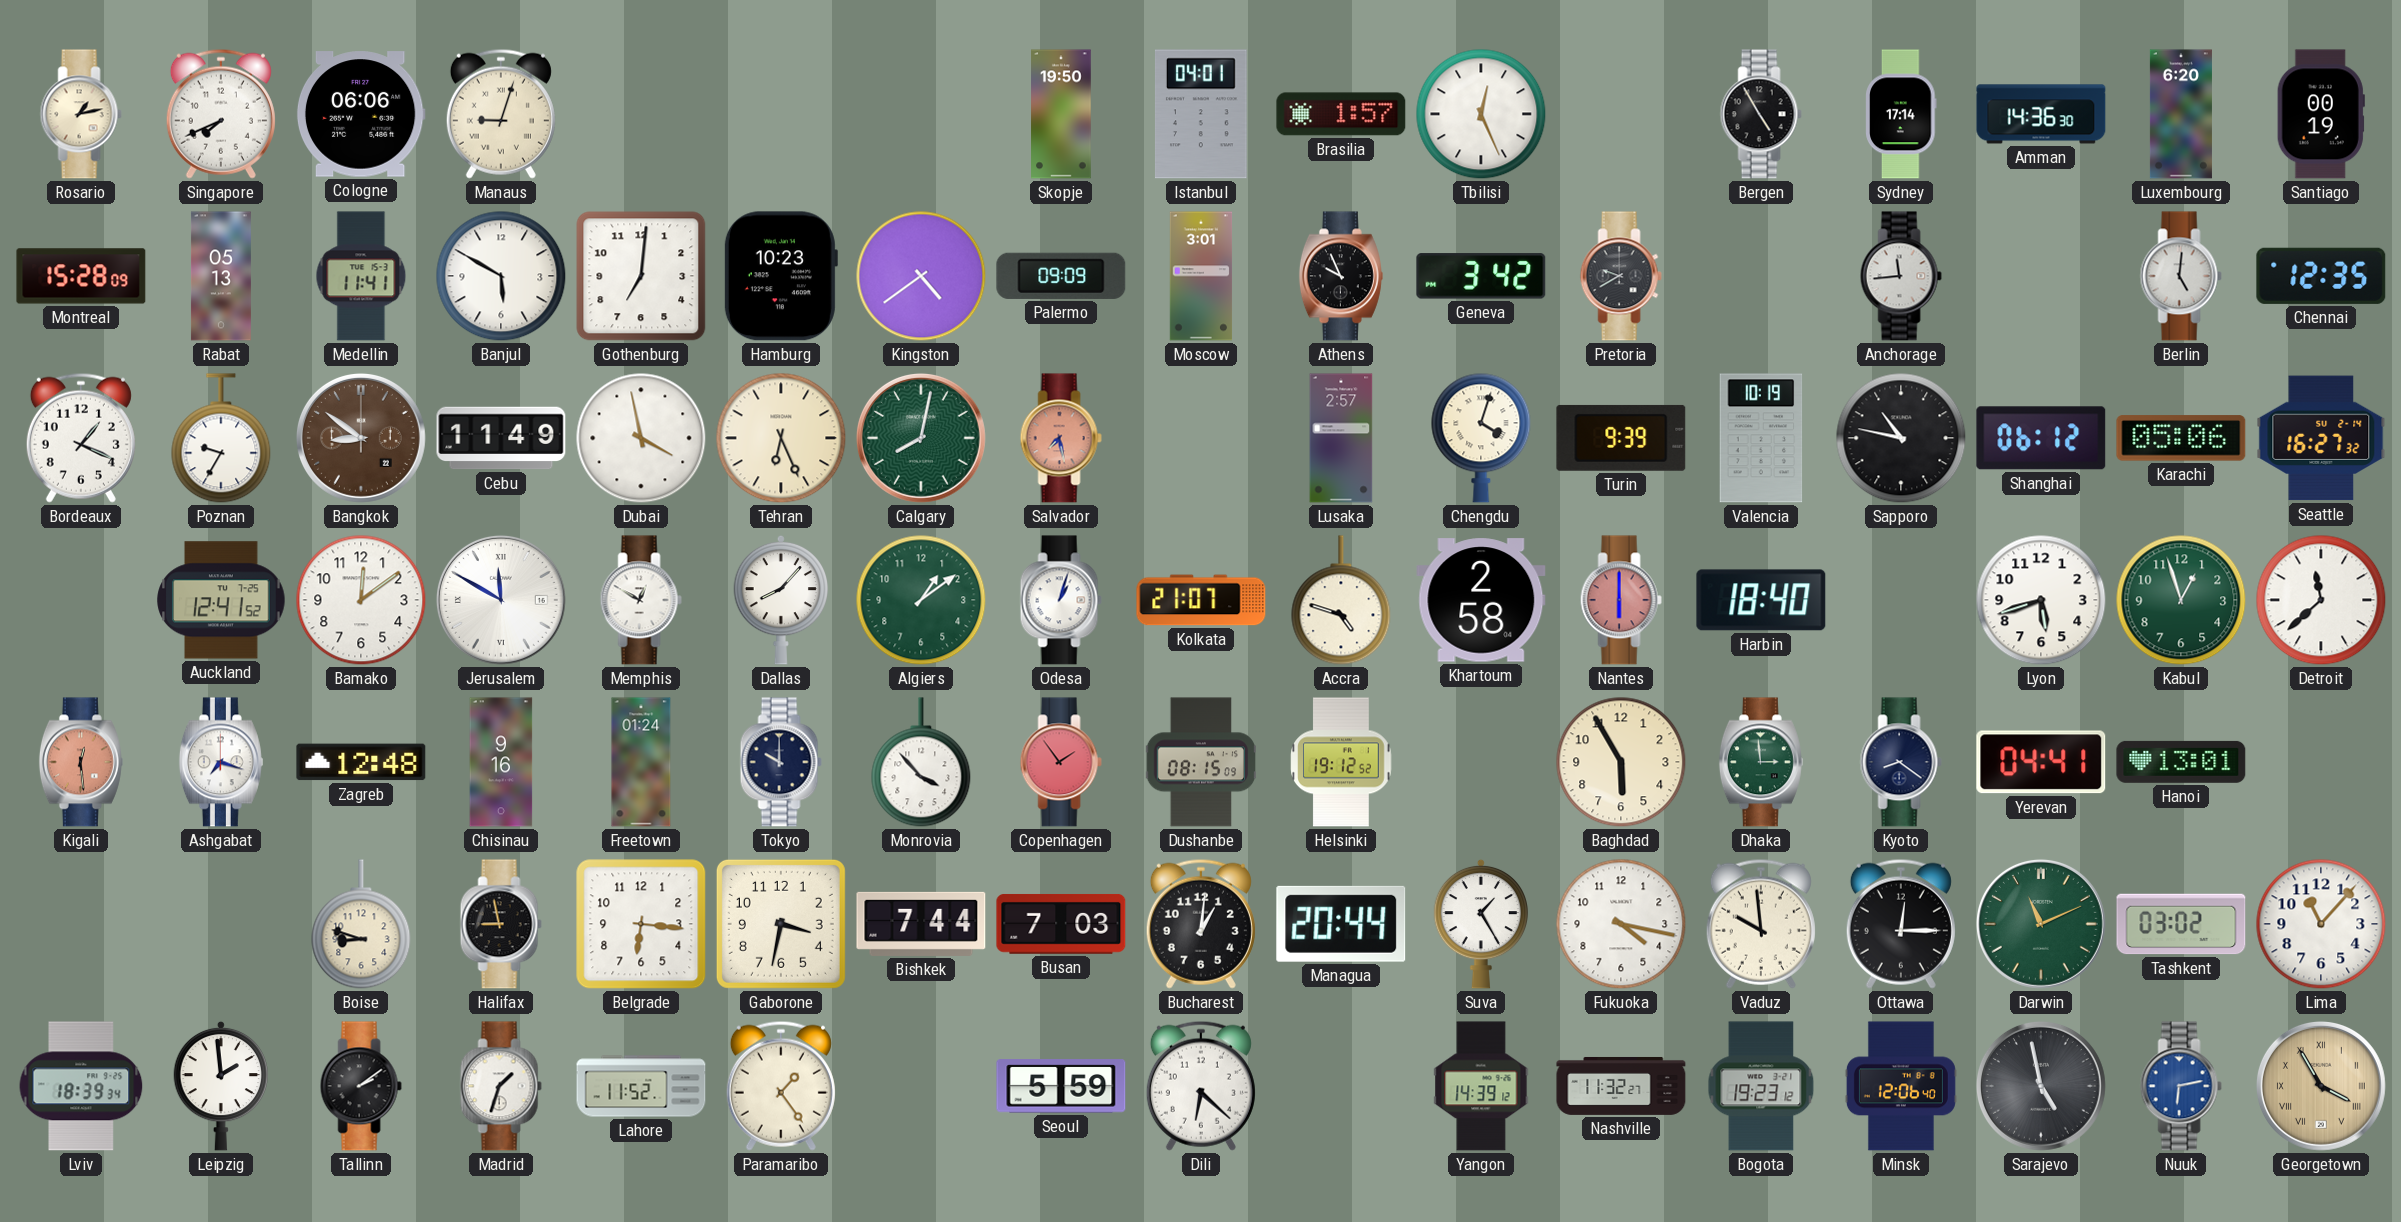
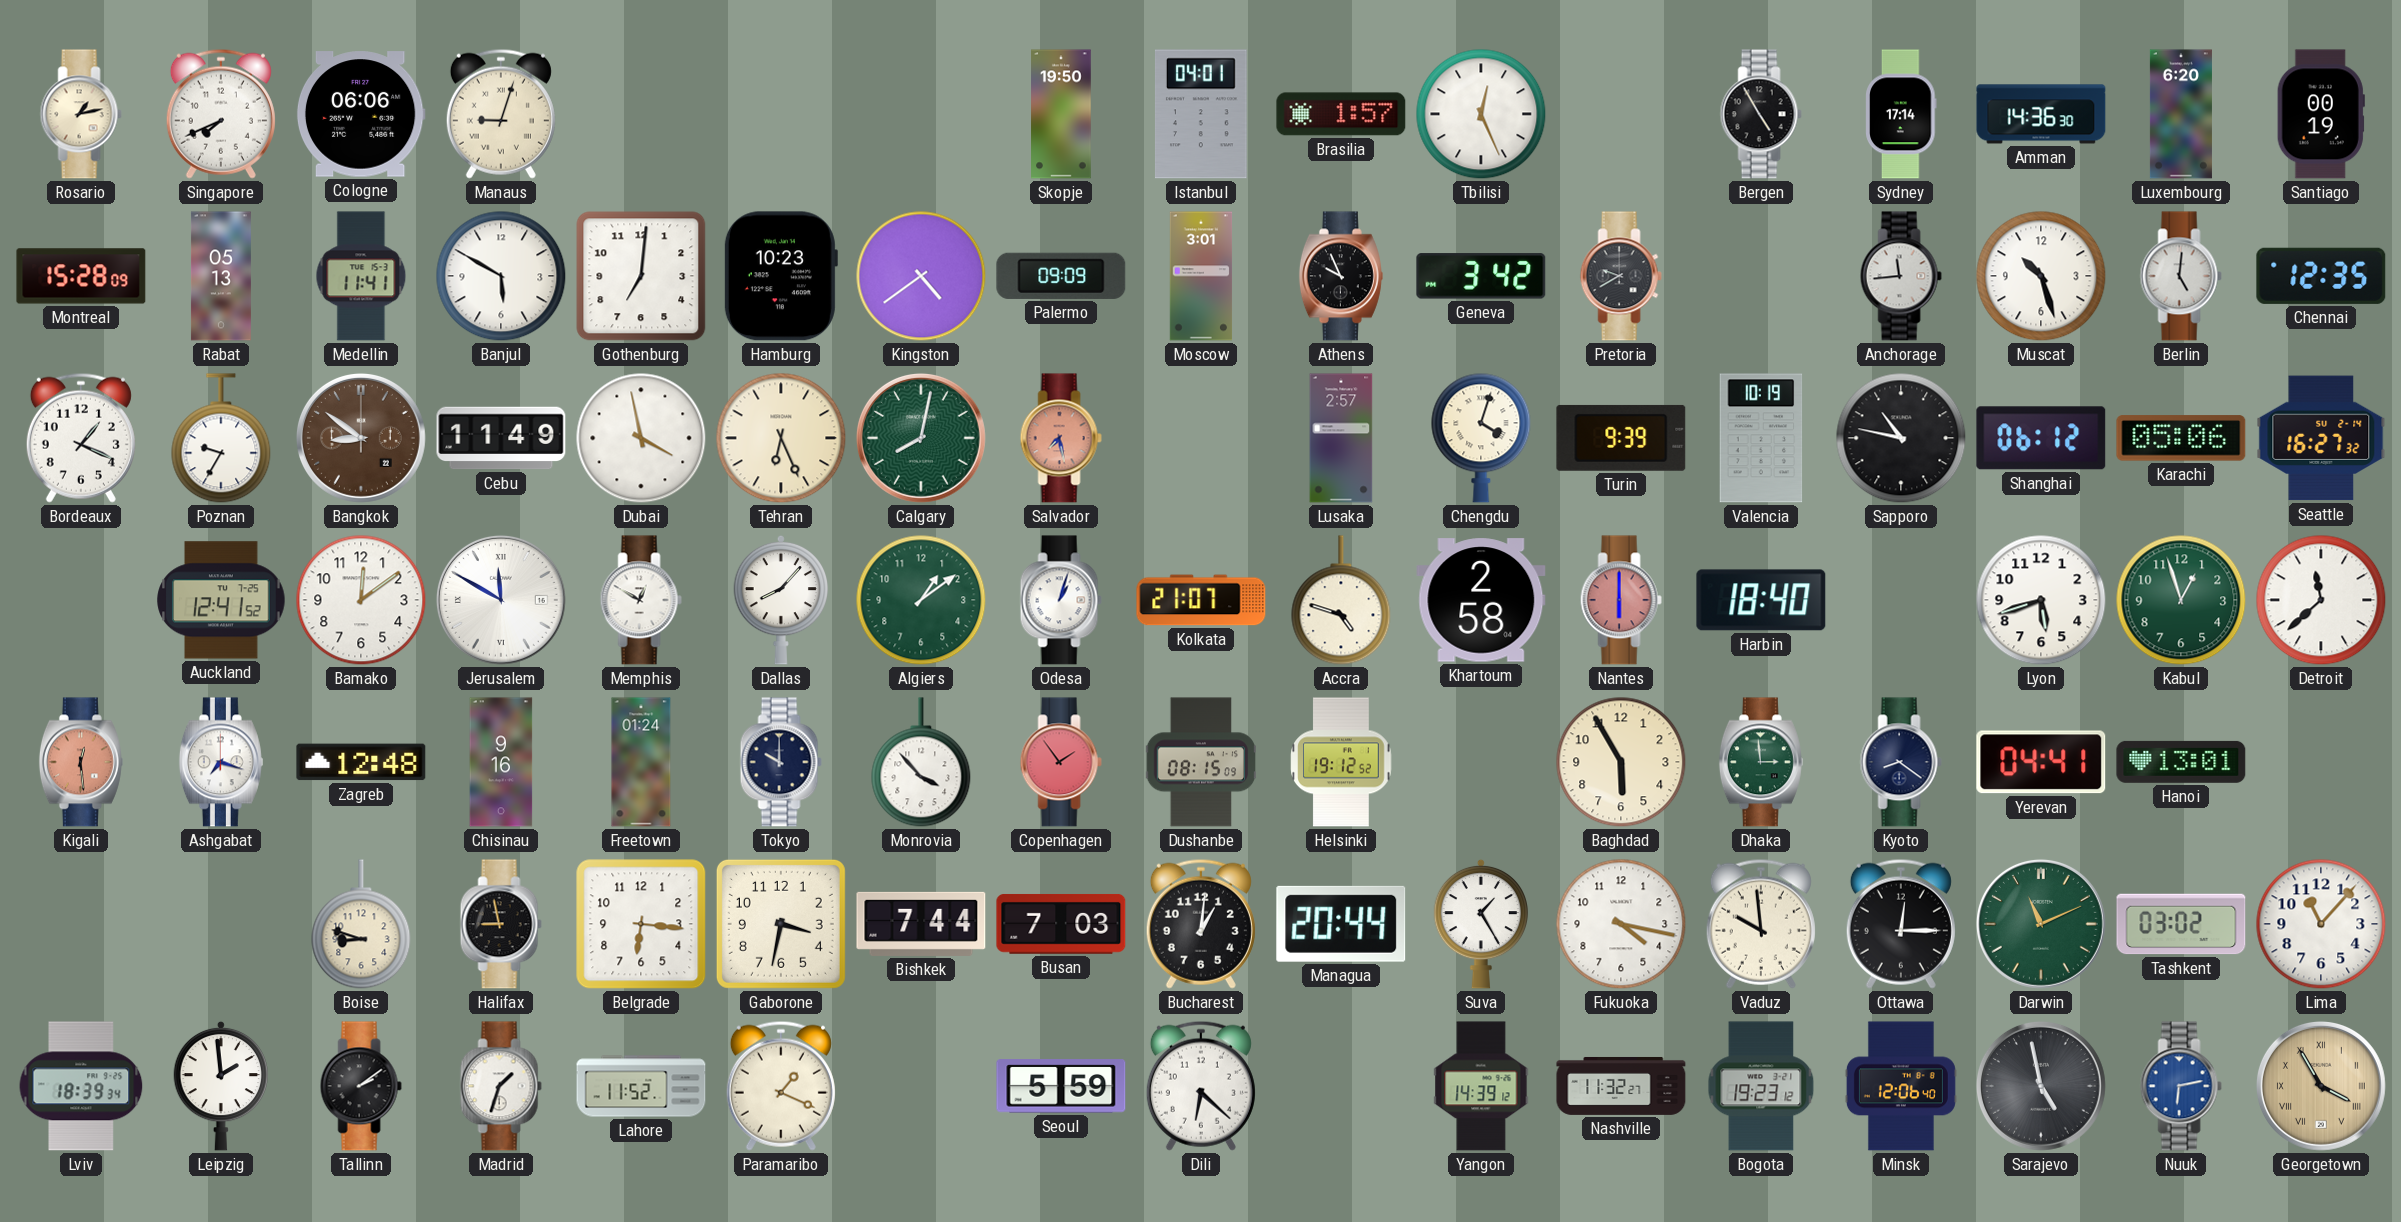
Muscat: none -> 10:27
Paramaribo: 1:24 -> 1:19
